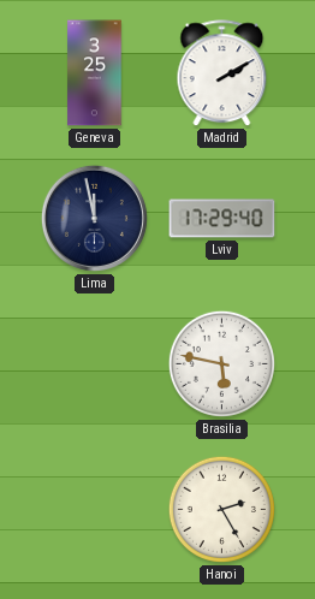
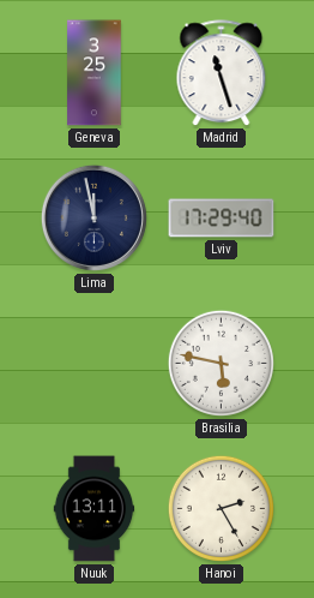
Madrid: 2:10 -> 11:27
Nuuk: none -> 13:11
